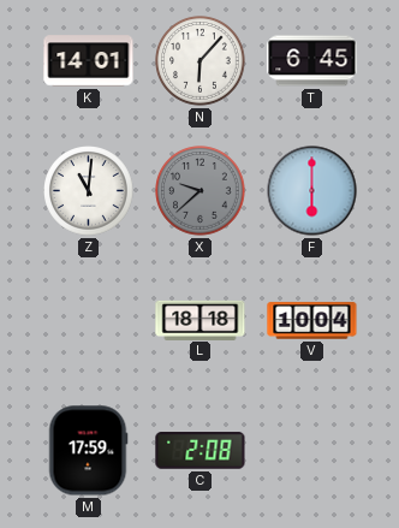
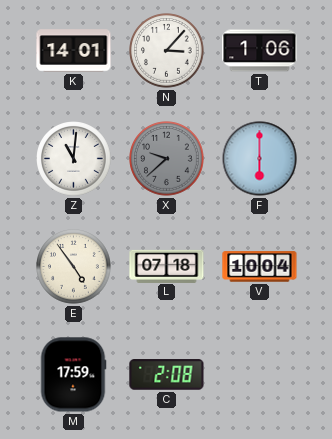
N: 6:07 -> 3:07
T: 6:45 -> 1:06
E: none -> 4:54
L: 18:18 -> 07:18
